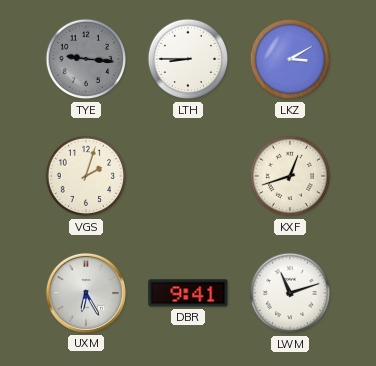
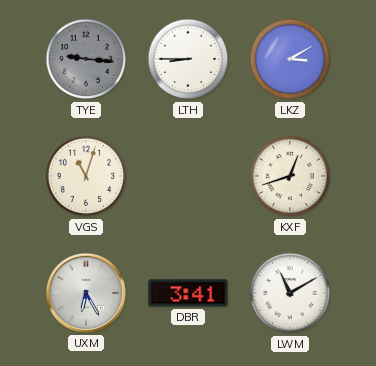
VGS: 2:03 -> 11:03
DBR: 9:41 -> 3:41
LWM: 11:12 -> 11:10
